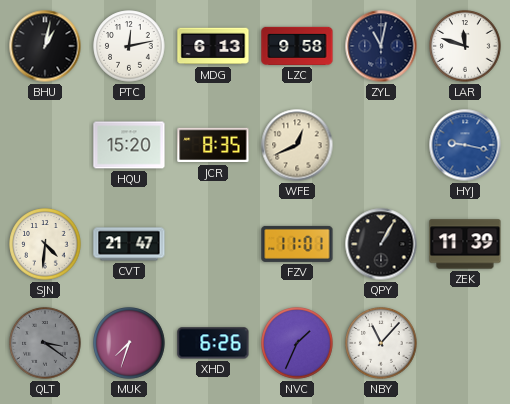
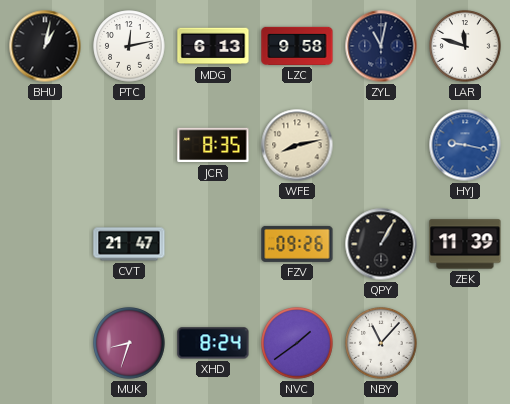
HQU: 15:20 -> none
WFE: 12:41 -> 8:13
SJN: 4:31 -> none
FZV: 11:01 -> 09:26
QLT: 3:21 -> none
MUK: 7:33 -> 8:33
XHD: 6:26 -> 8:24
NVC: 1:34 -> 1:39
